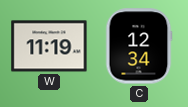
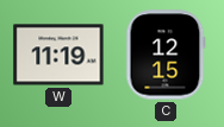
C: 12:34 -> 12:15
